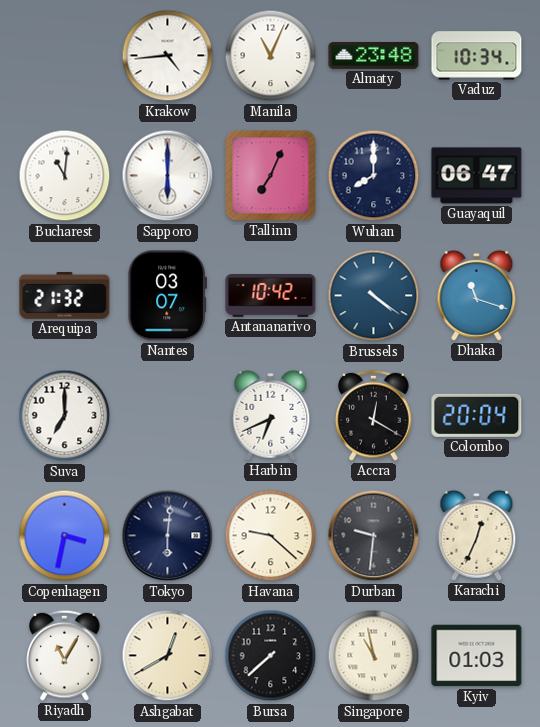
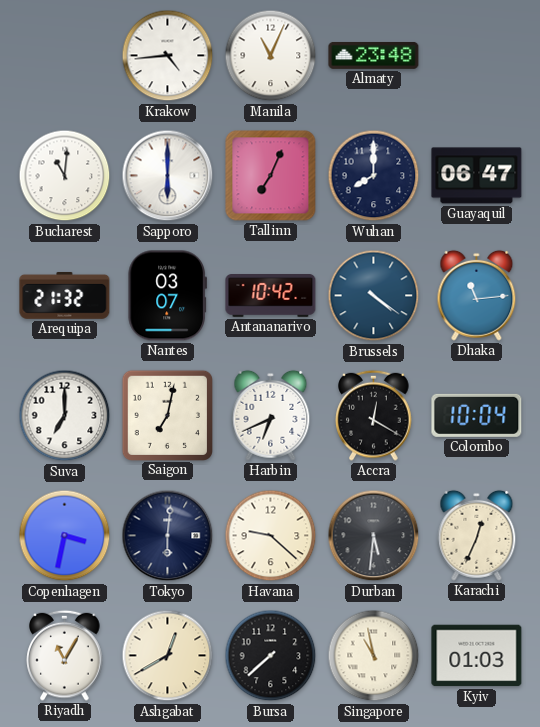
Vaduz: 10:34 -> none
Dhaka: 11:18 -> 11:14
Saigon: none -> 7:02
Colombo: 20:04 -> 10:04
Durban: 9:31 -> 5:31
